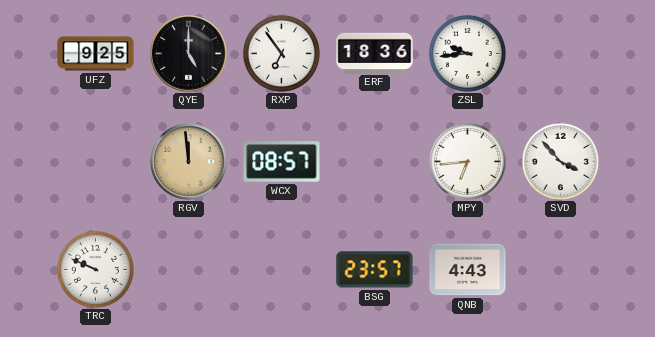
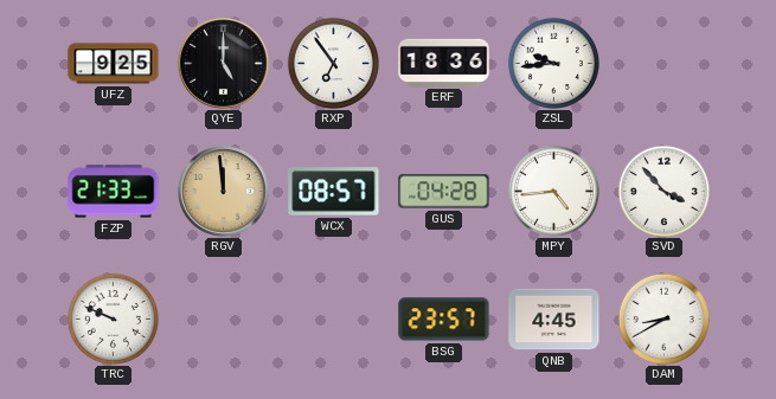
FZP: none -> 21:33
GUS: none -> 04:28
MPY: 6:44 -> 4:44
QNB: 4:43 -> 4:45
DAM: none -> 8:40
